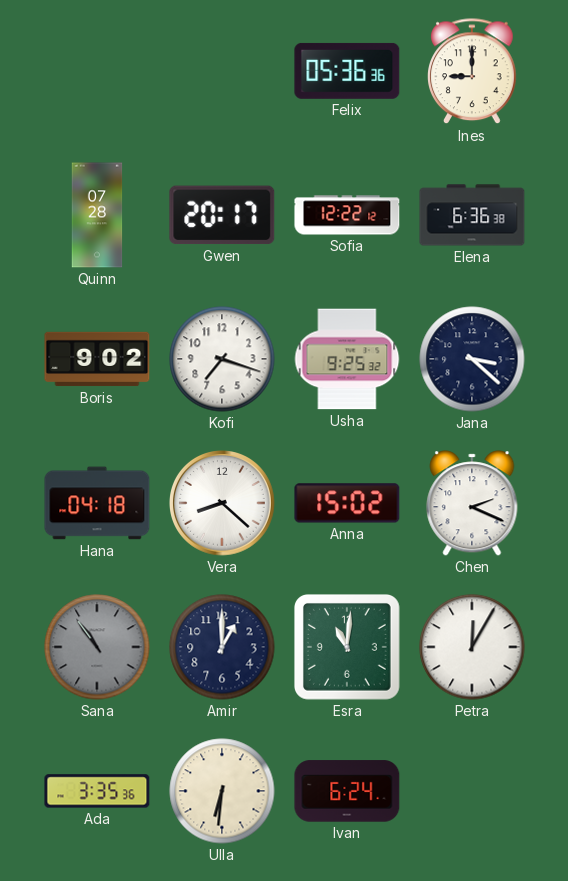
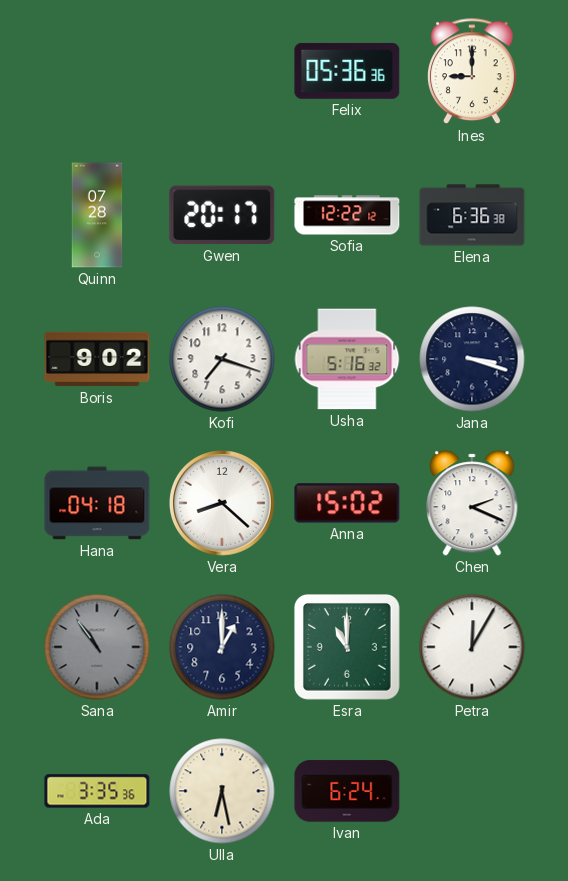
Usha: 9:25 -> 5:16
Jana: 3:22 -> 3:18
Esra: 11:01 -> 11:00
Ulla: 6:31 -> 6:28
